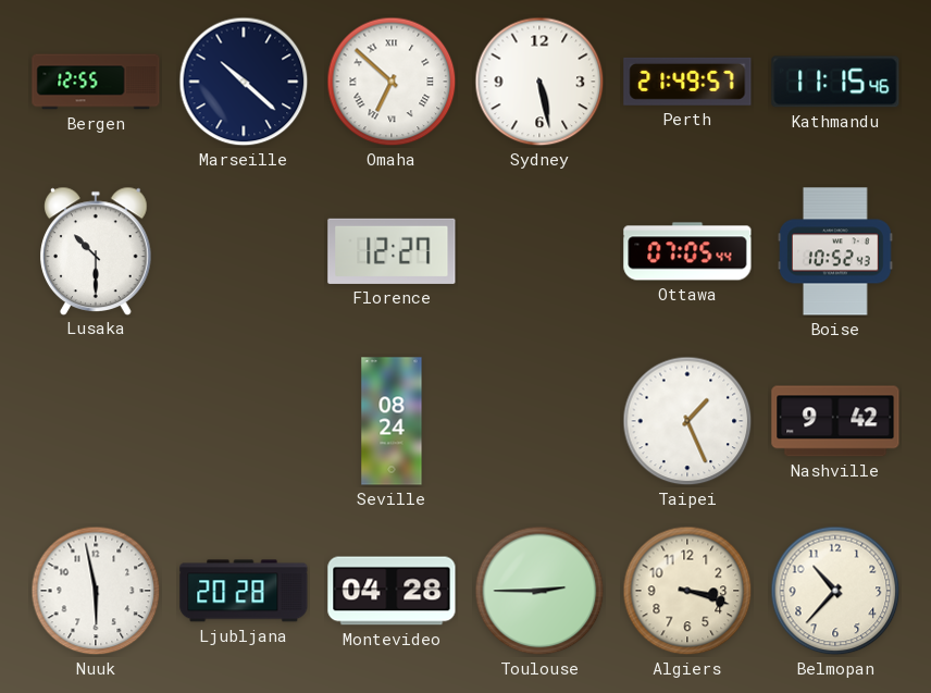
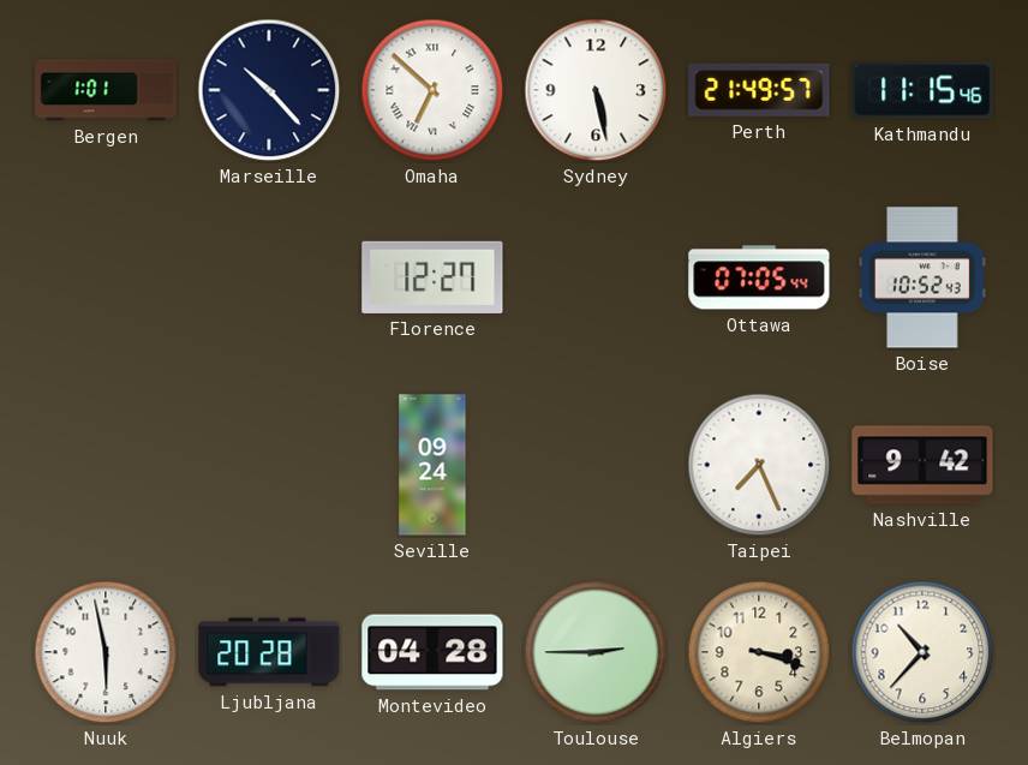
Bergen: 12:55 -> 1:01
Marseille: 10:22 -> 10:23
Lusaka: 10:30 -> none
Seville: 08:24 -> 09:24
Taipei: 1:26 -> 7:26
